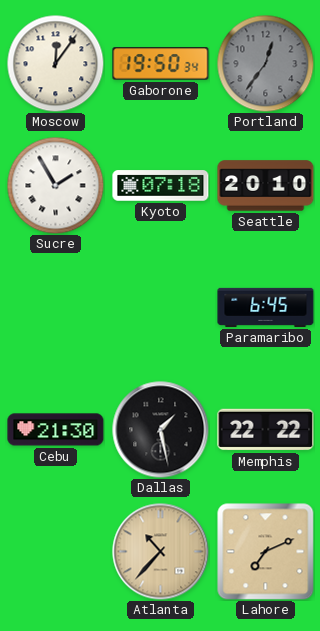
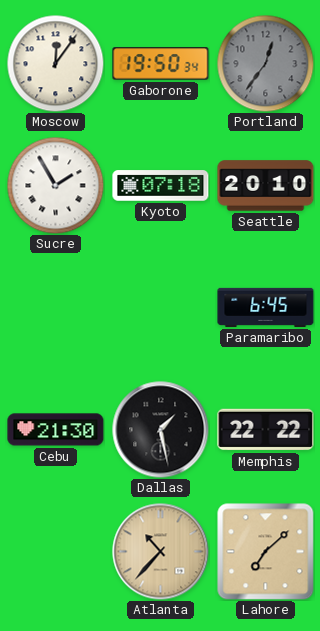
Lahore: 7:11 -> 7:08
